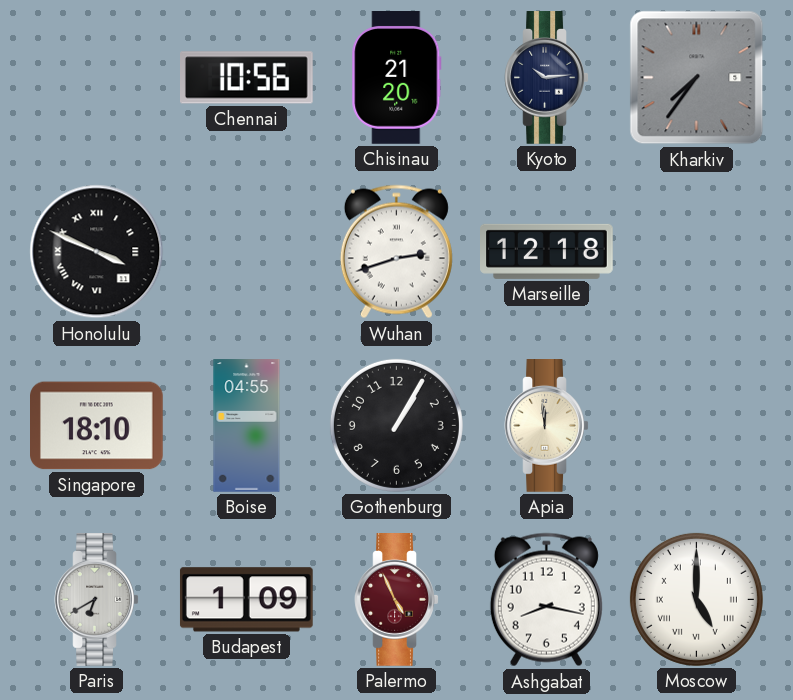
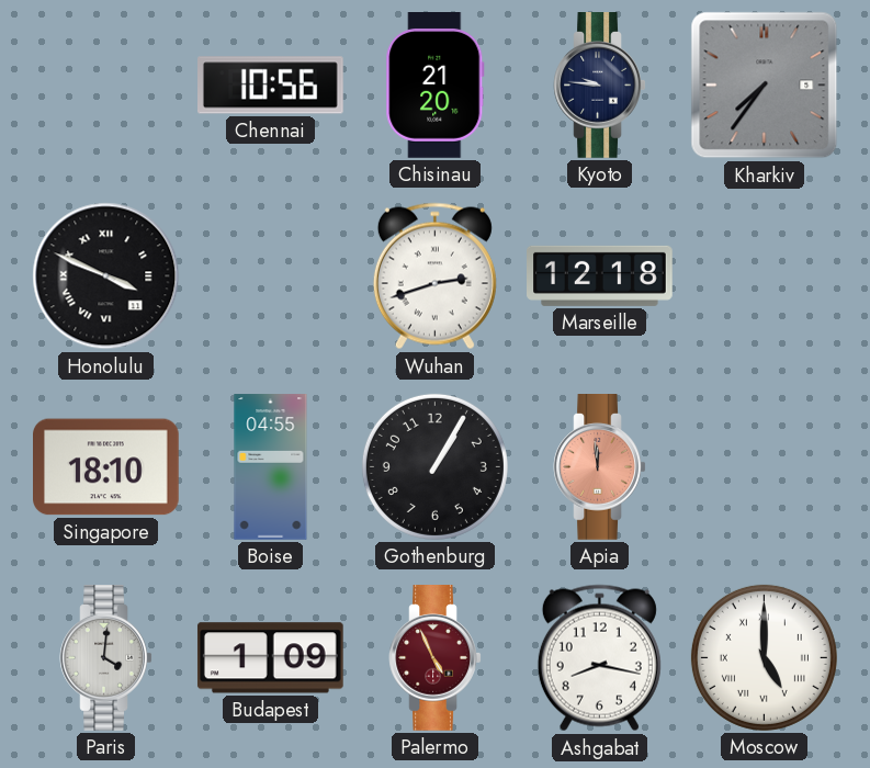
Kyoto: 10:14 -> 9:46
Apia dial: cream -> salmon
Paris: 6:40 -> 4:01
